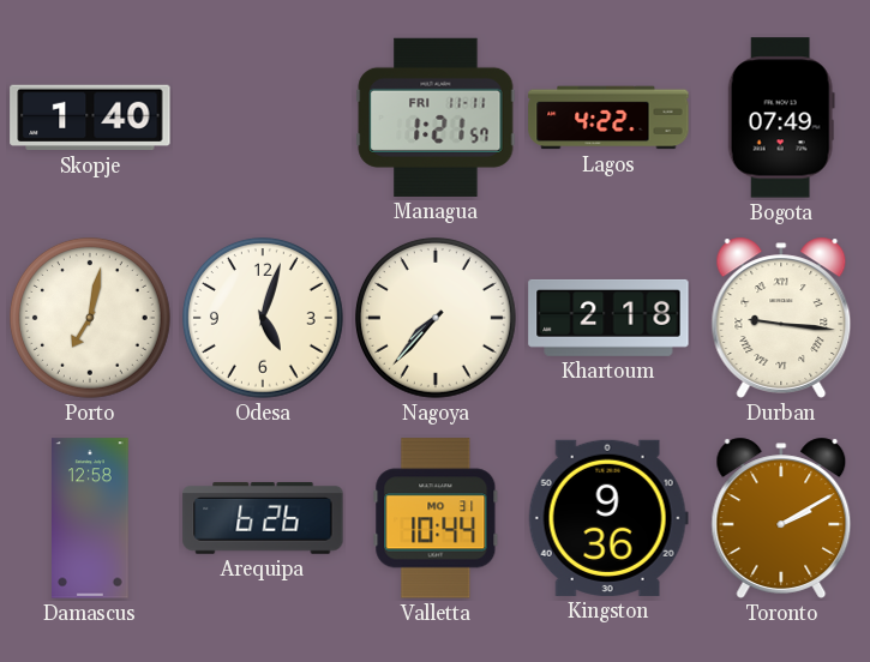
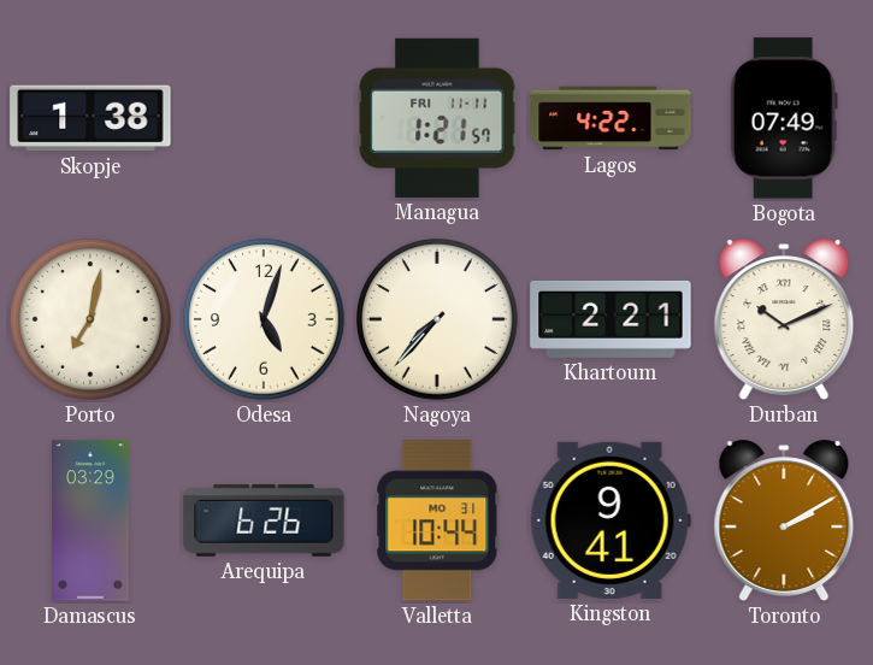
Skopje: 1:40 -> 1:38
Khartoum: 2:18 -> 2:21
Durban: 9:16 -> 10:11
Damascus: 12:58 -> 03:29
Kingston: 9:36 -> 9:41
